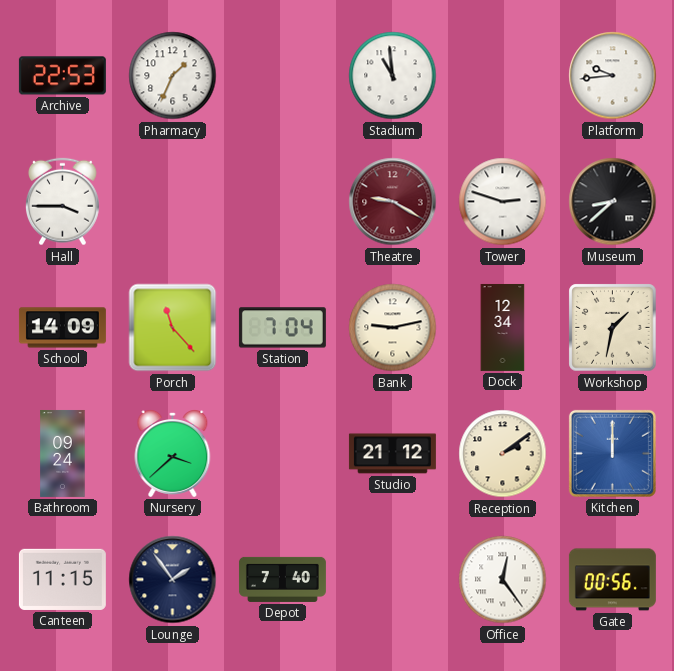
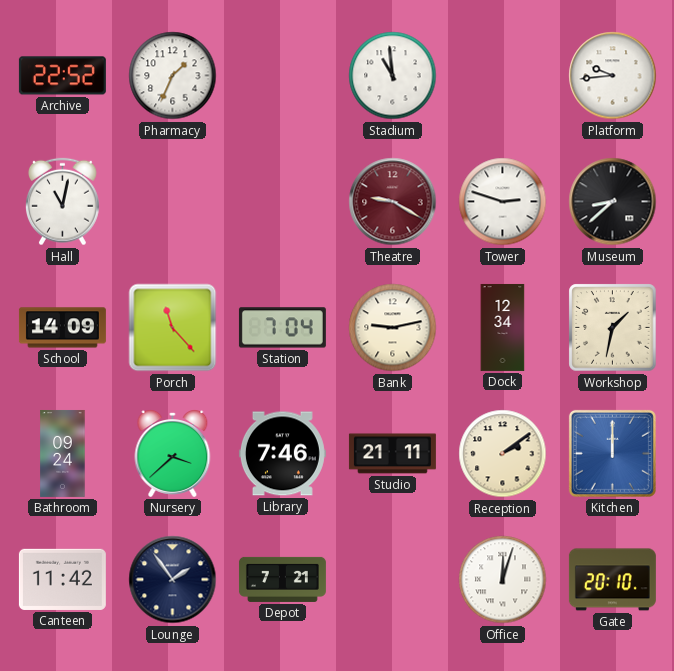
Archive: 22:53 -> 22:52
Hall: 3:45 -> 11:02
Library: none -> 7:46
Studio: 21:12 -> 21:11
Canteen: 11:15 -> 11:42
Depot: 7:40 -> 7:21
Office: 12:24 -> 12:03
Gate: 00:56 -> 20:10
